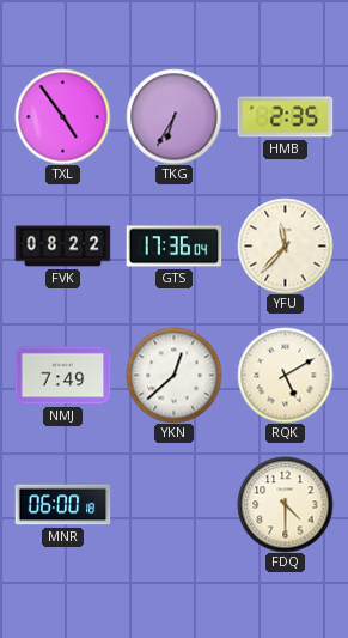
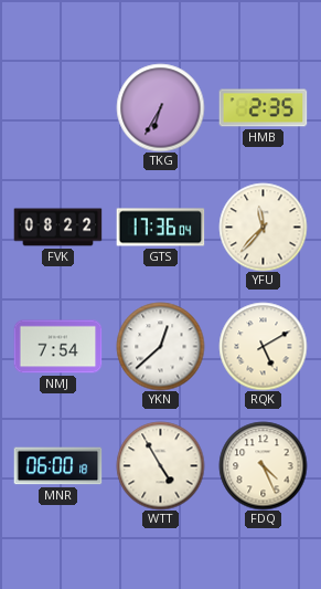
TXL: 4:54 -> none
NMJ: 7:49 -> 7:54
WTT: none -> 4:55
FDQ: 4:30 -> 4:26
